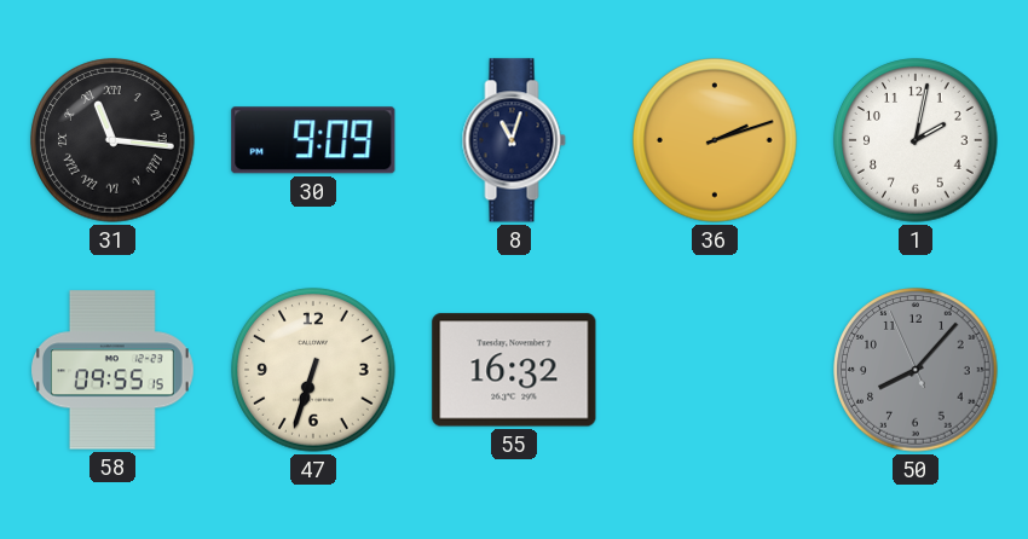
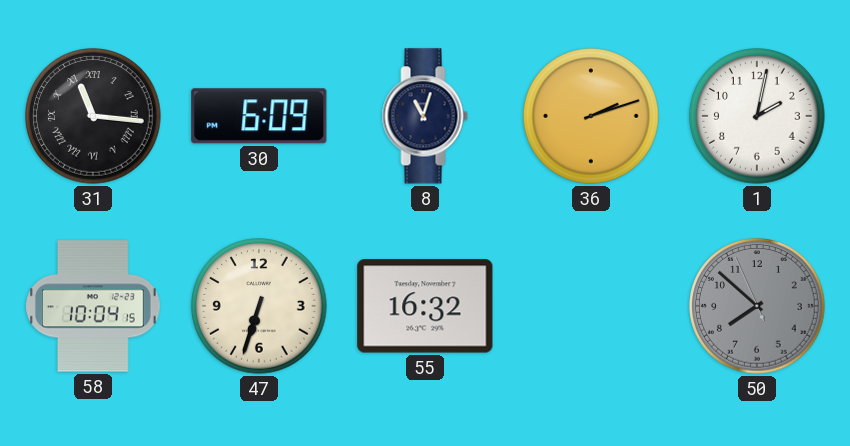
30: 9:09 -> 6:09
58: 09:55 -> 10:04
50: 8:06 -> 7:51
